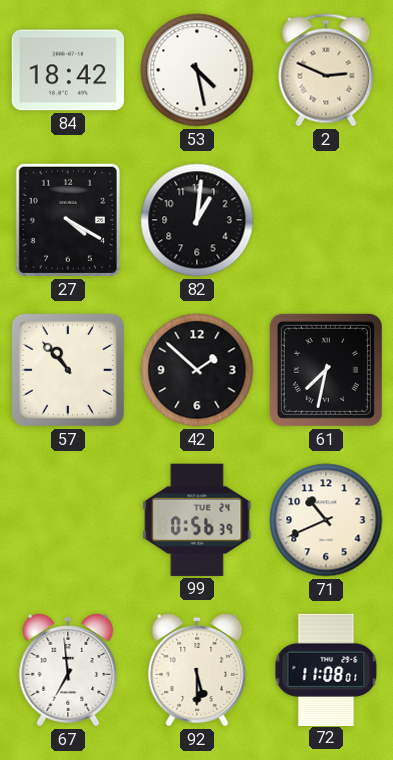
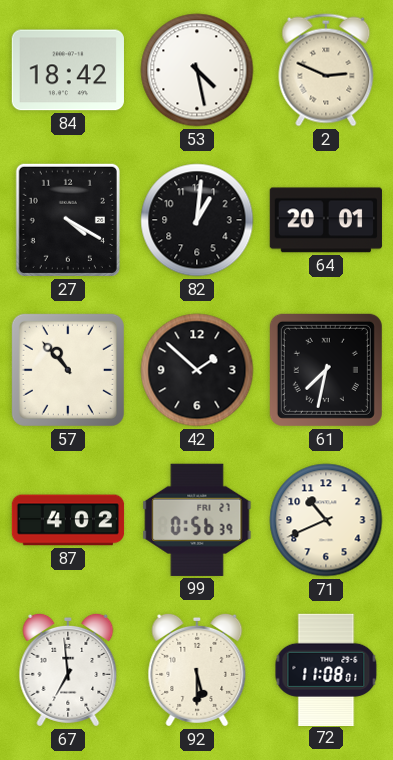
64: none -> 20:01
87: none -> 4:02
99 date: TUE 24 -> FRI 27
